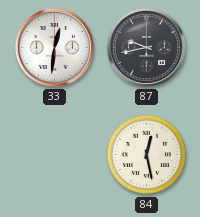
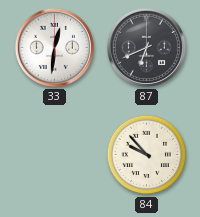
87: 9:43 -> 6:41
84: 12:28 -> 9:53
